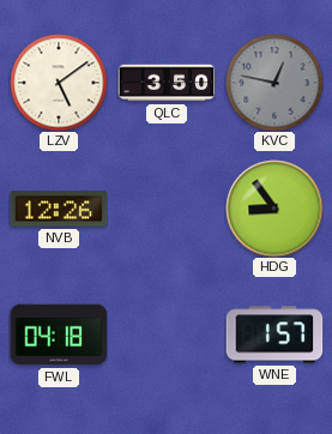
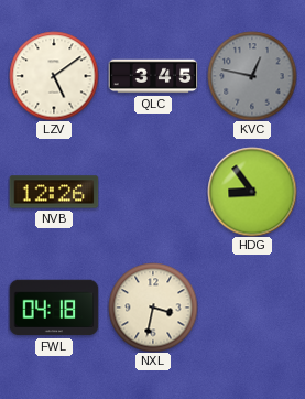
QLC: 3:50 -> 3:45
NXL: none -> 3:32
WNE: 1:57 -> none
